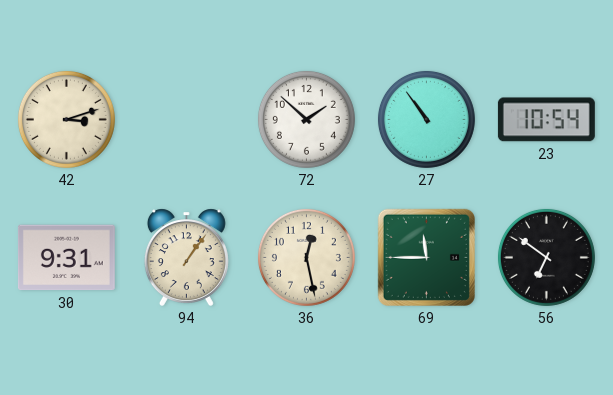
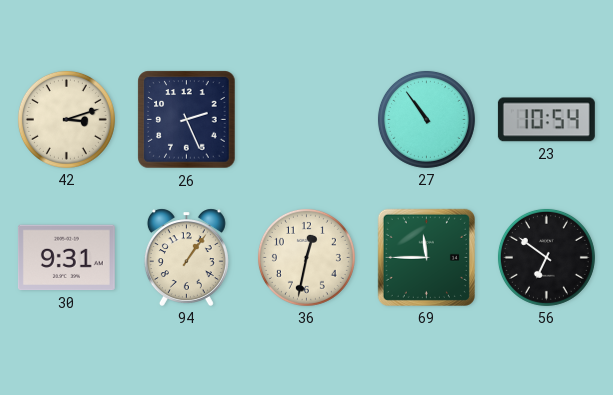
26: none -> 2:26
72: 1:52 -> none
36: 12:28 -> 12:32
